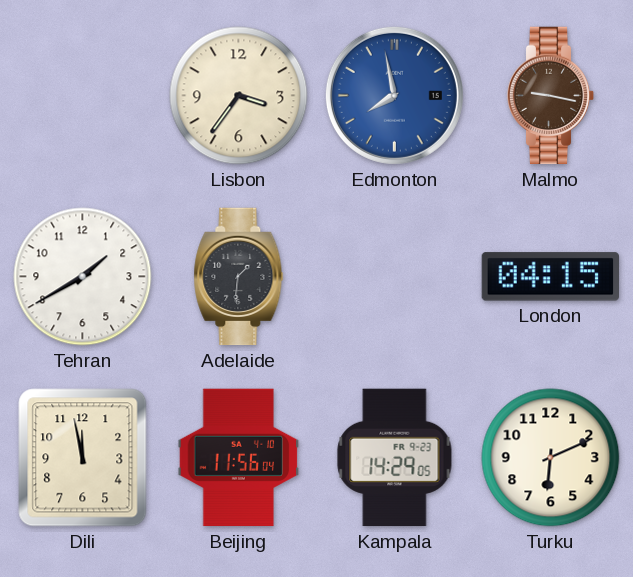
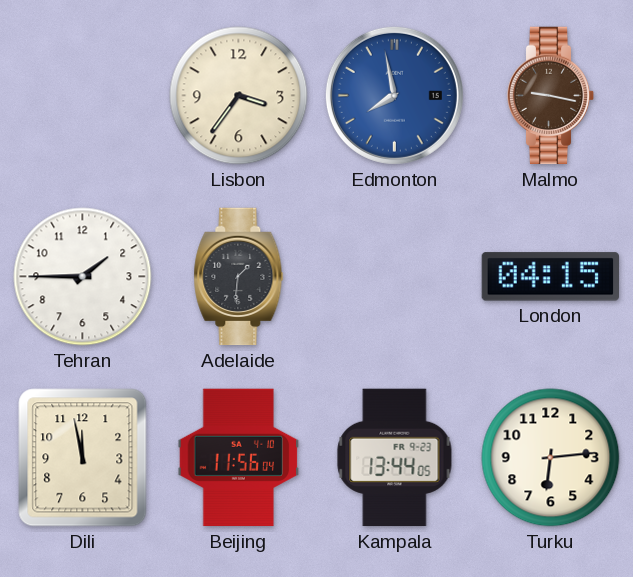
Tehran: 1:40 -> 1:45
Kampala: 14:29 -> 13:44
Turku: 6:11 -> 6:14
